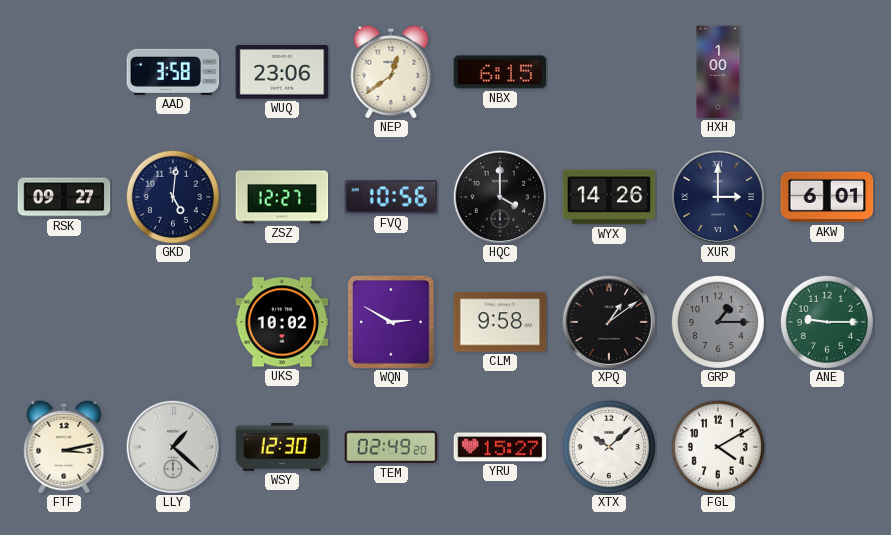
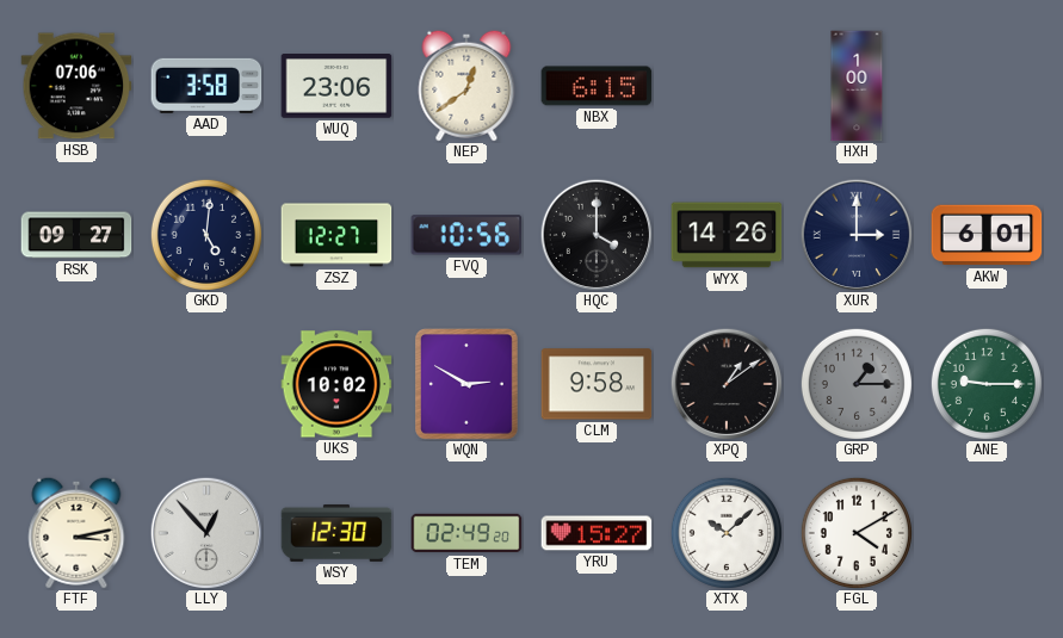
HSB: none -> 07:06
LLY: 1:22 -> 12:53
